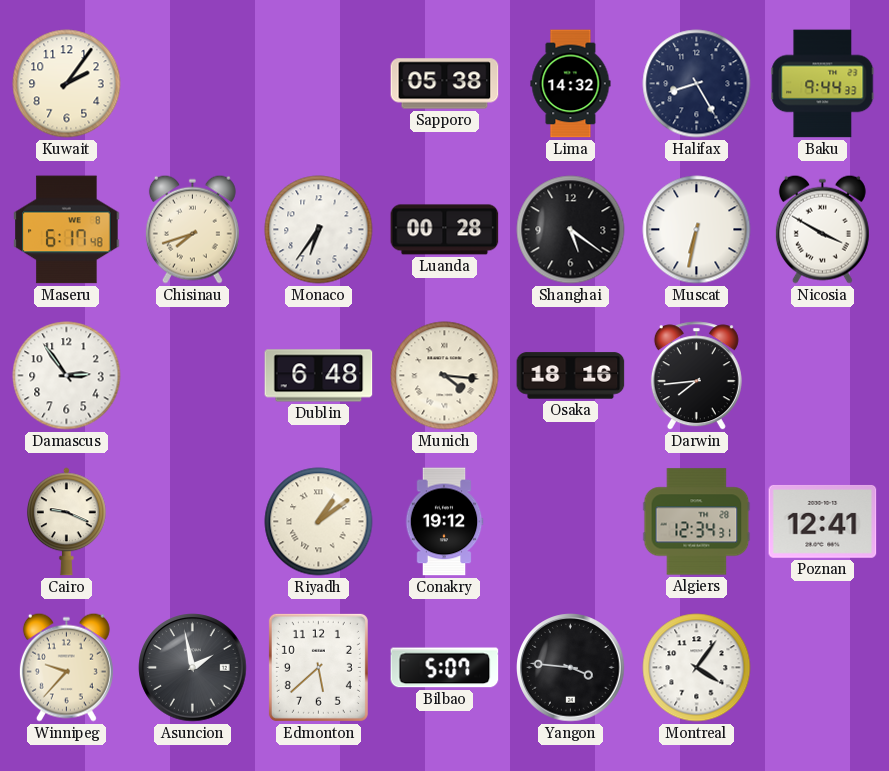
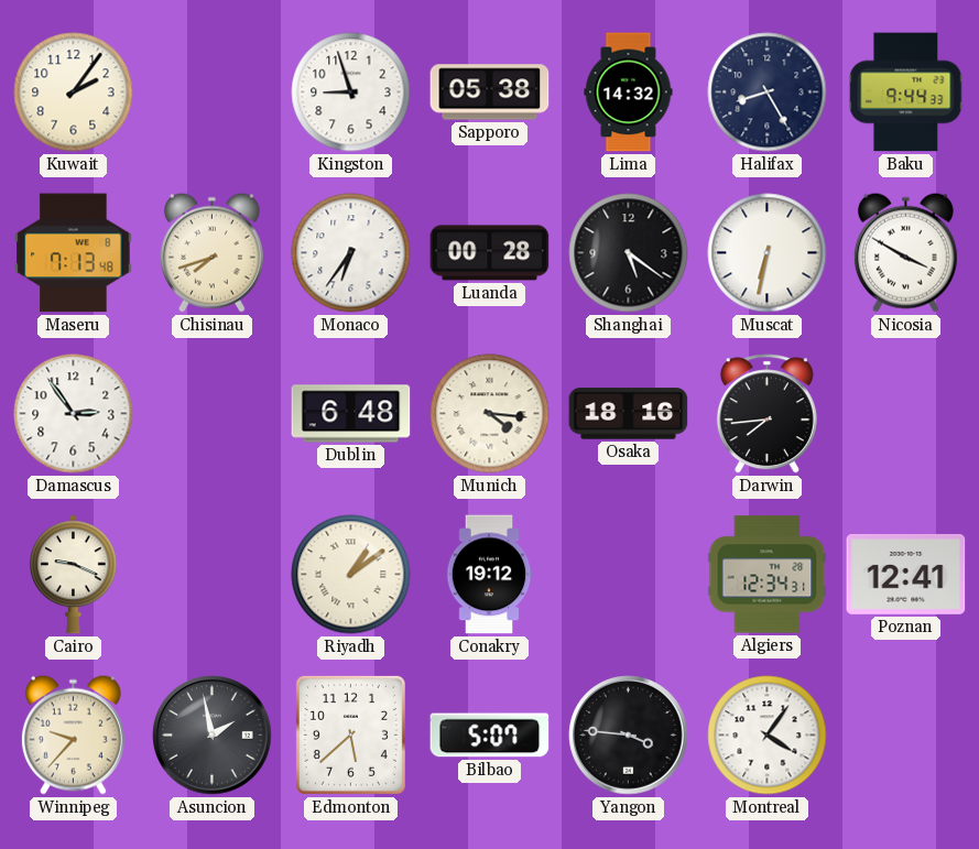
Kingston: none -> 8:57
Maseru: 6:17 -> 7:13
